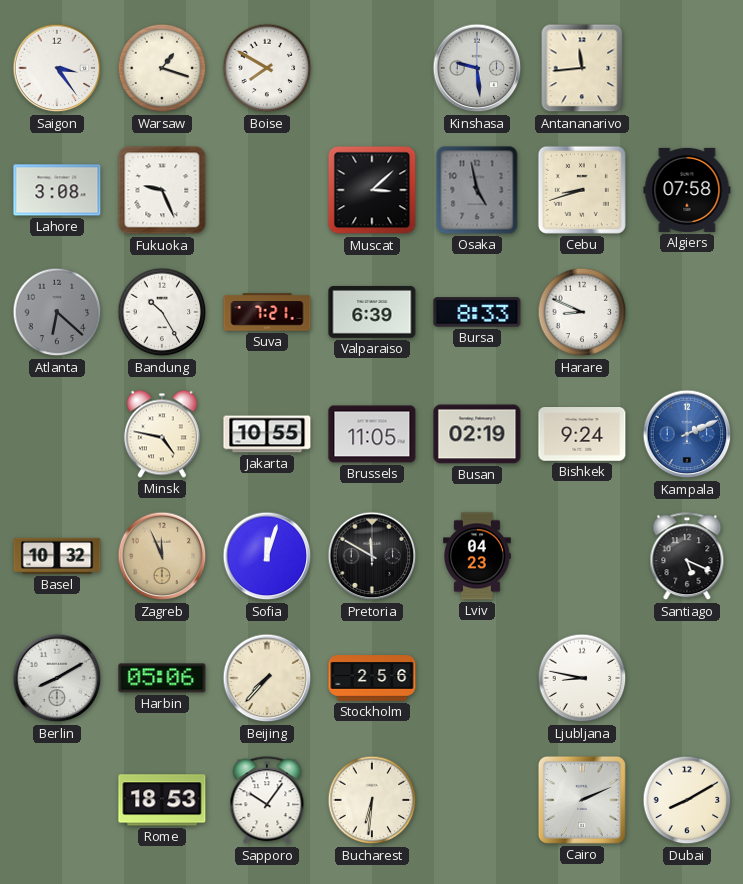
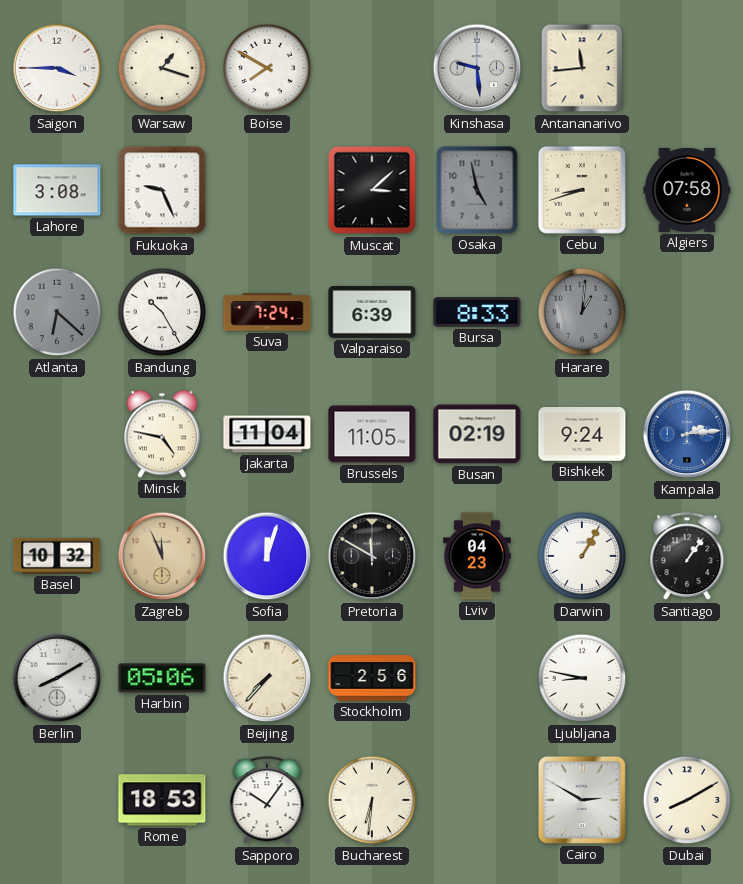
Saigon: 3:24 -> 3:45
Suva: 7:21 -> 7:24
Harare: 8:49 -> 1:01
Harare dial: white -> grey
Jakarta: 10:55 -> 11:04
Kampala: 2:11 -> 2:14
Darwin: none -> 1:05
Santiago: 5:19 -> 1:06
Cairo: 2:11 -> 2:50
